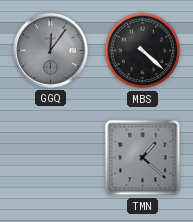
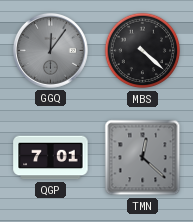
QGP: none -> 7:01
TMN: 1:22 -> 12:22
